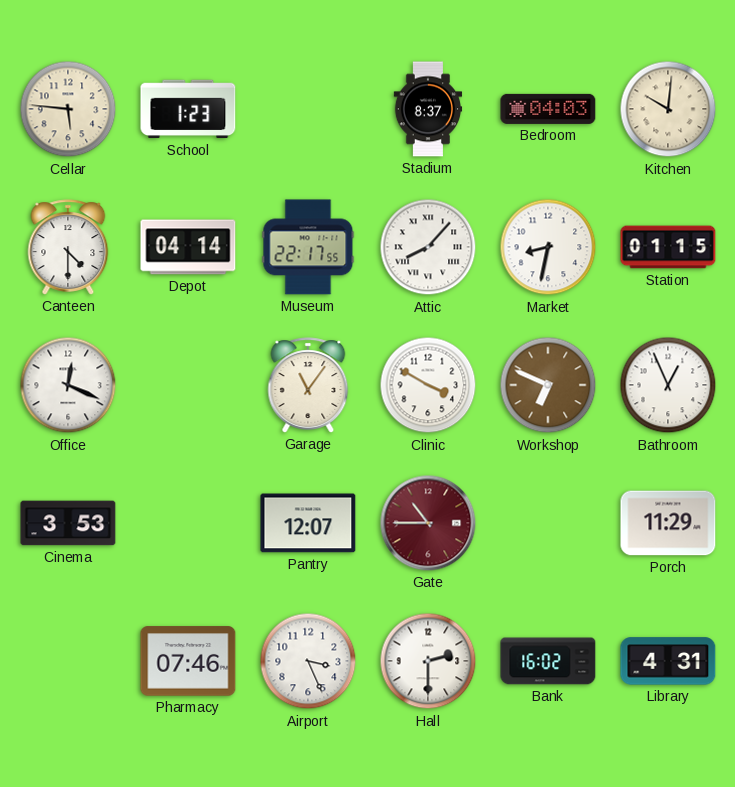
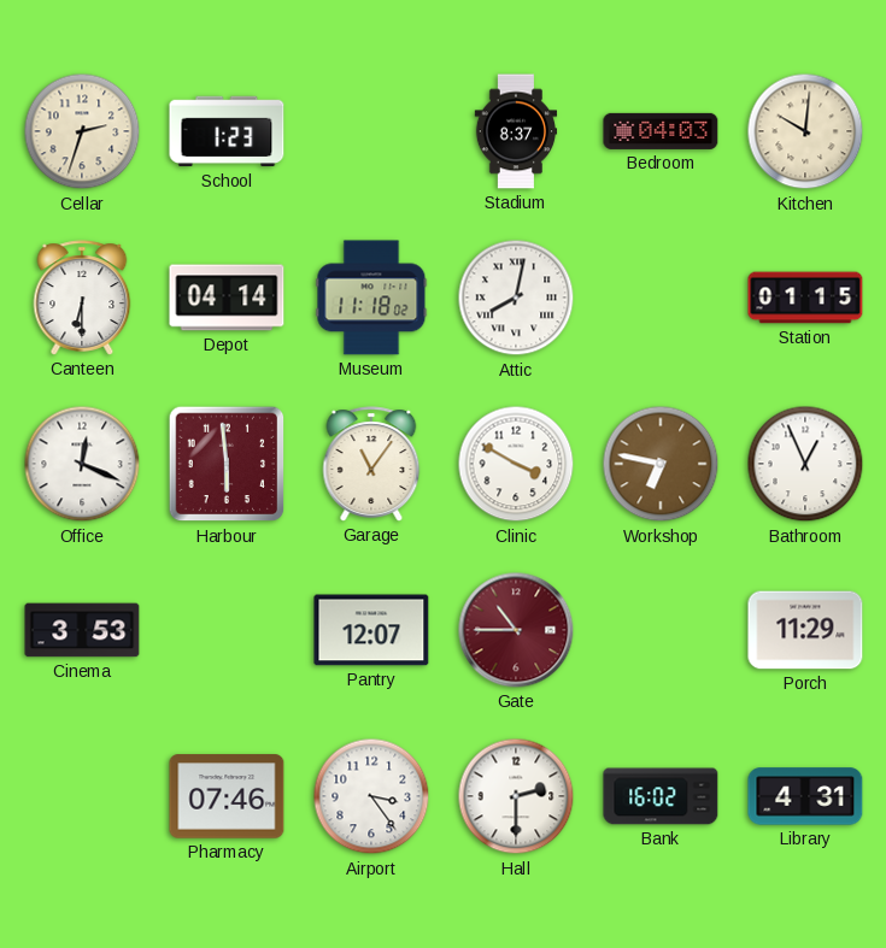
Cellar: 5:46 -> 2:33
Canteen: 4:30 -> 6:30
Museum: 22:17 -> 11:18
Attic: 8:07 -> 8:02
Market: 8:32 -> none
Harbour: none -> 5:59
Workshop: 6:49 -> 6:47
Airport: 3:26 -> 3:24
